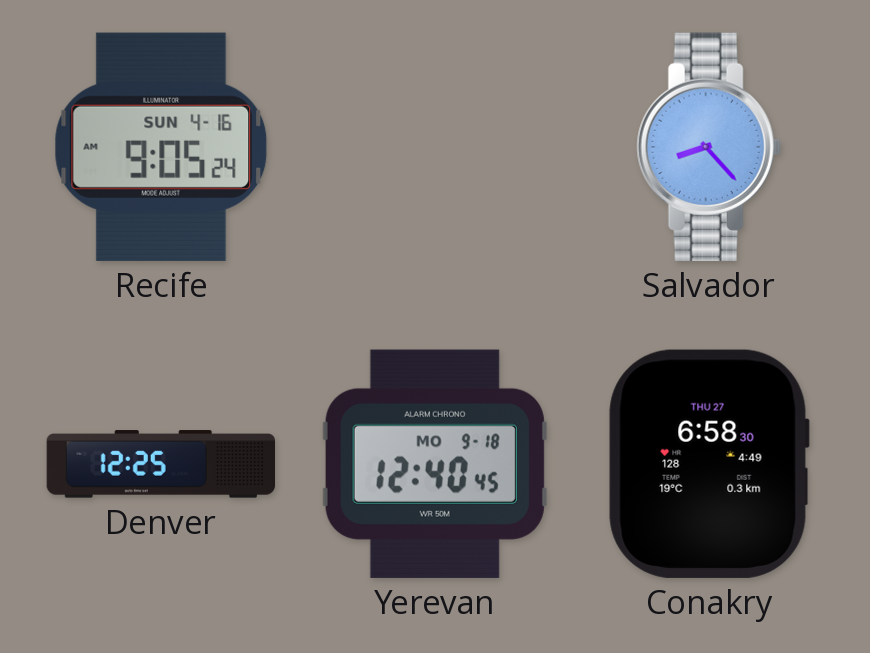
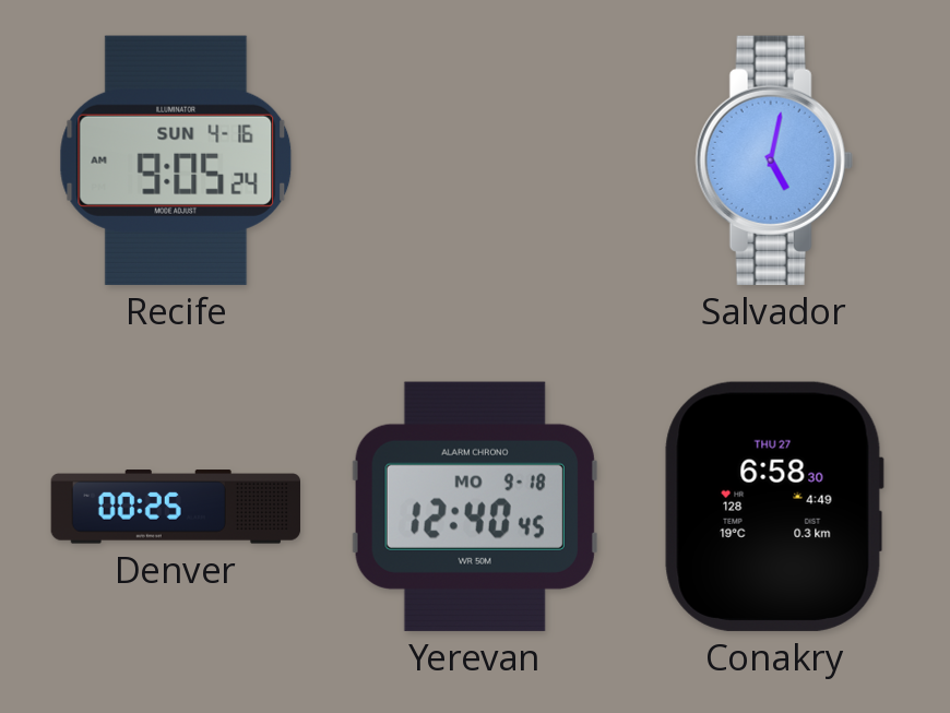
Salvador: 8:23 -> 5:02
Denver: 12:25 -> 00:25
